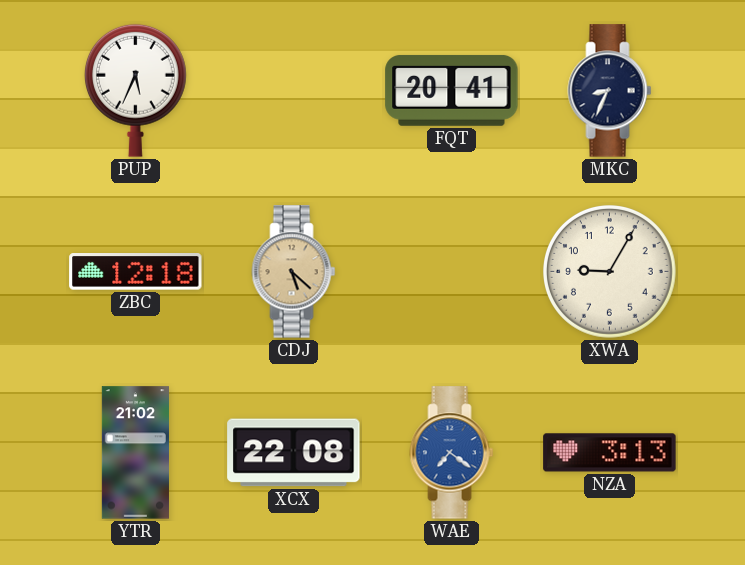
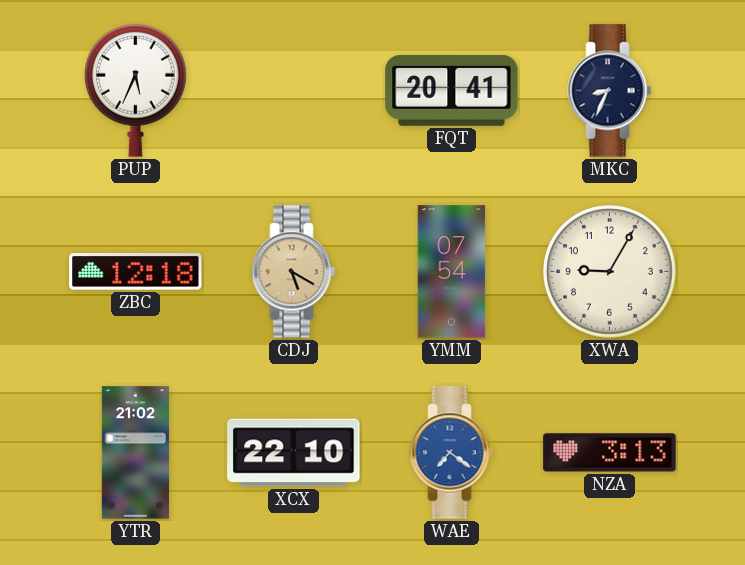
CDJ: 5:22 -> 5:20
YMM: none -> 07:54
XCX: 22:08 -> 22:10
